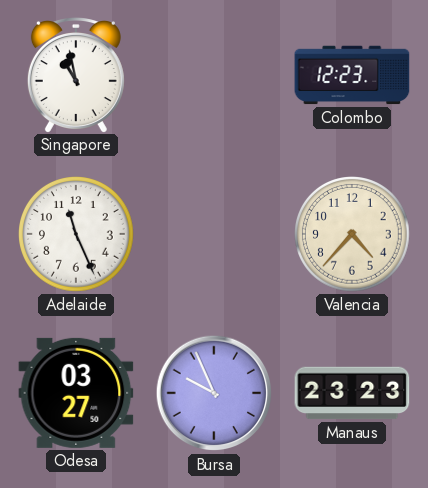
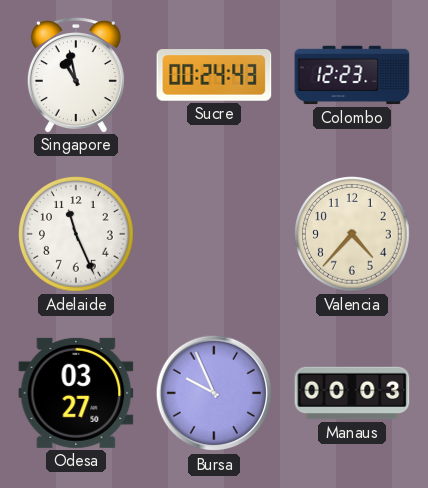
Sucre: none -> 00:24
Manaus: 23:23 -> 00:03
